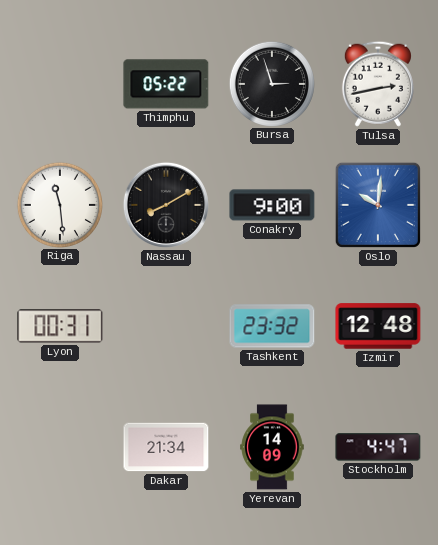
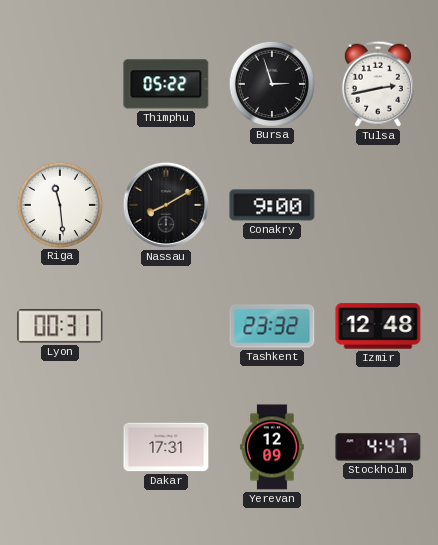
Oslo: 10:01 -> none
Dakar: 21:34 -> 17:31
Yerevan: 14:09 -> 12:09
